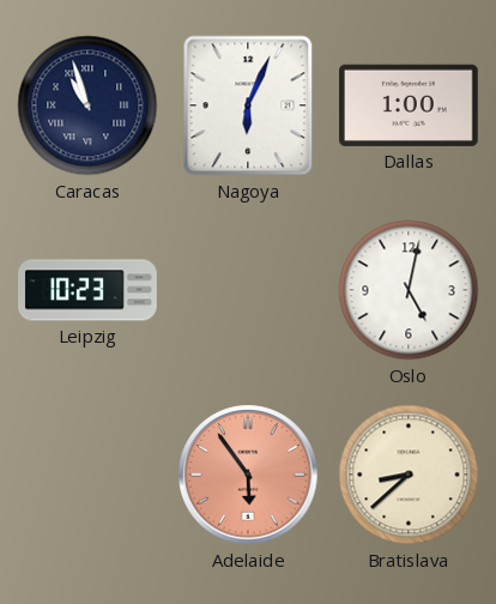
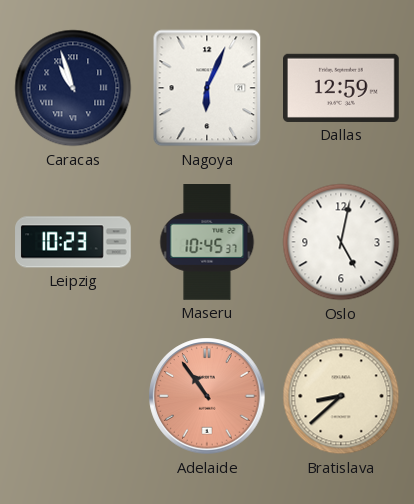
Dallas: 1:00 -> 12:59
Maseru: none -> 10:45
Adelaide: 5:54 -> 10:54
